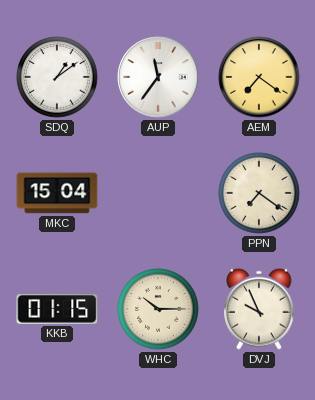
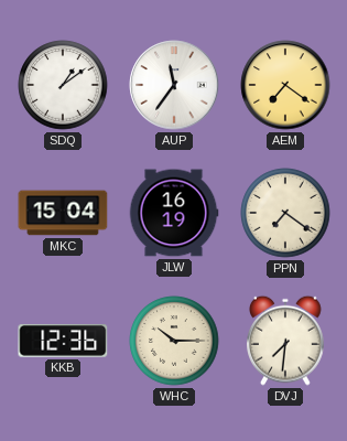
JLW: none -> 16:19
KKB: 01:15 -> 12:36
DVJ: 9:56 -> 7:31
